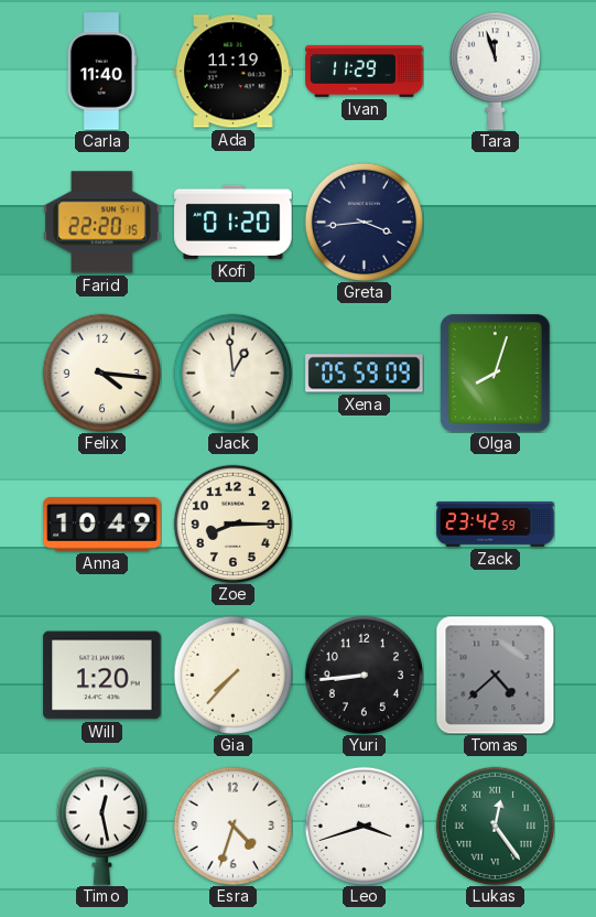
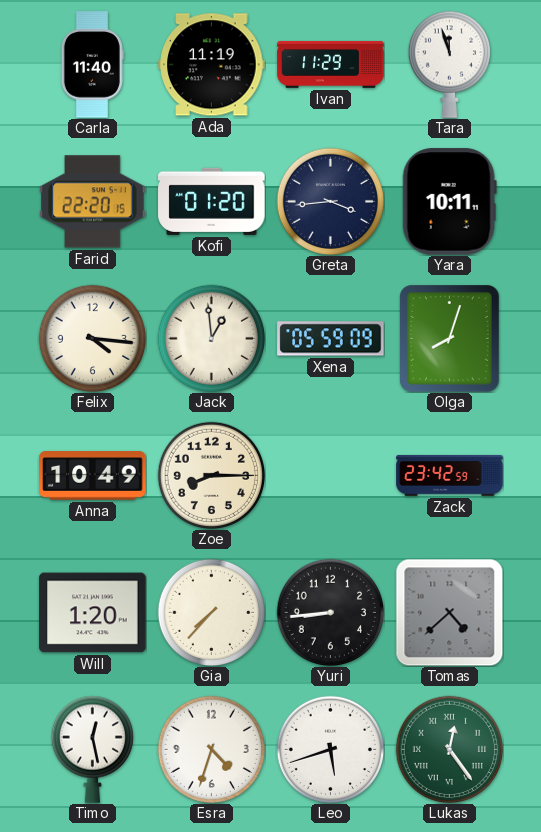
Yara: none -> 10:11
Leo: 3:42 -> 5:42
